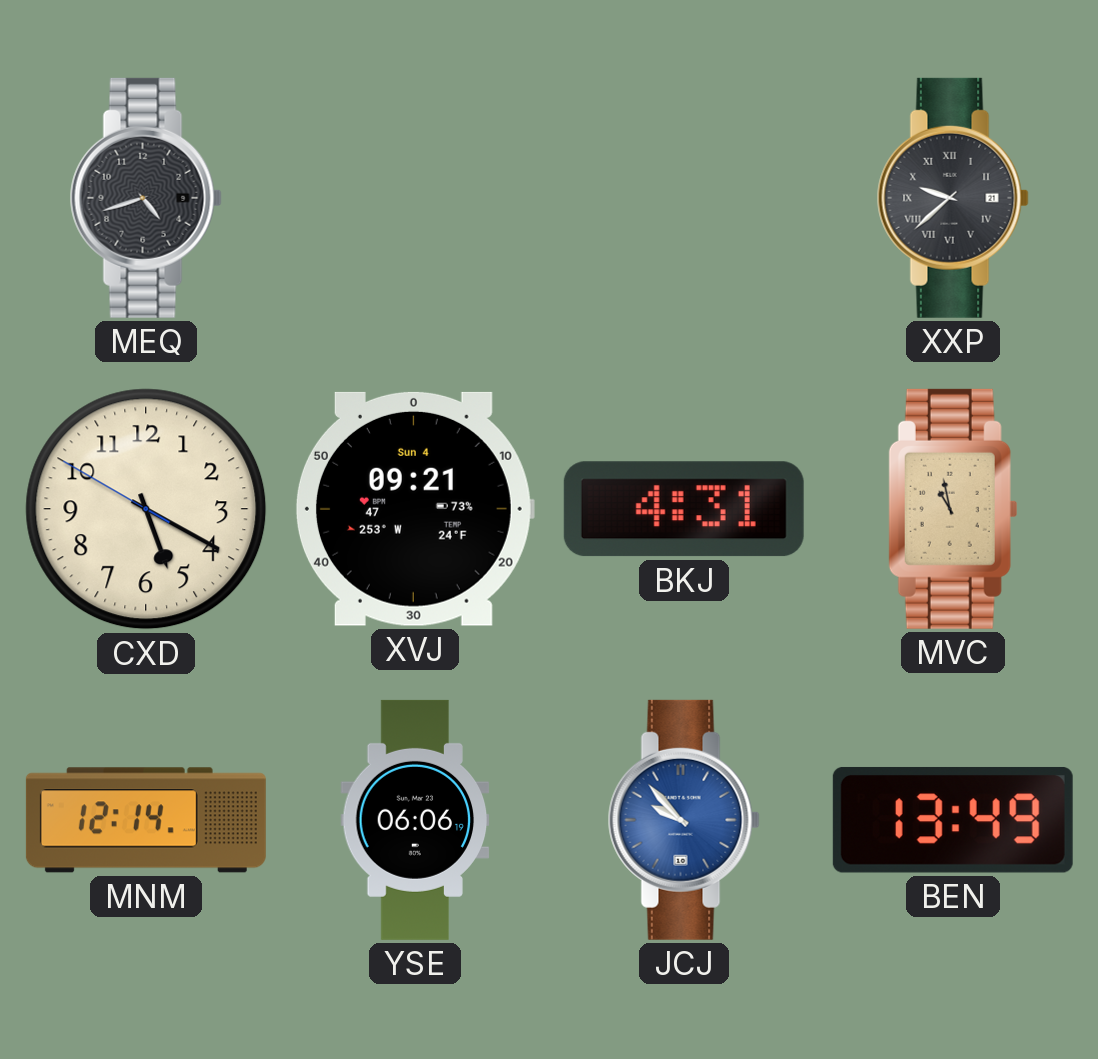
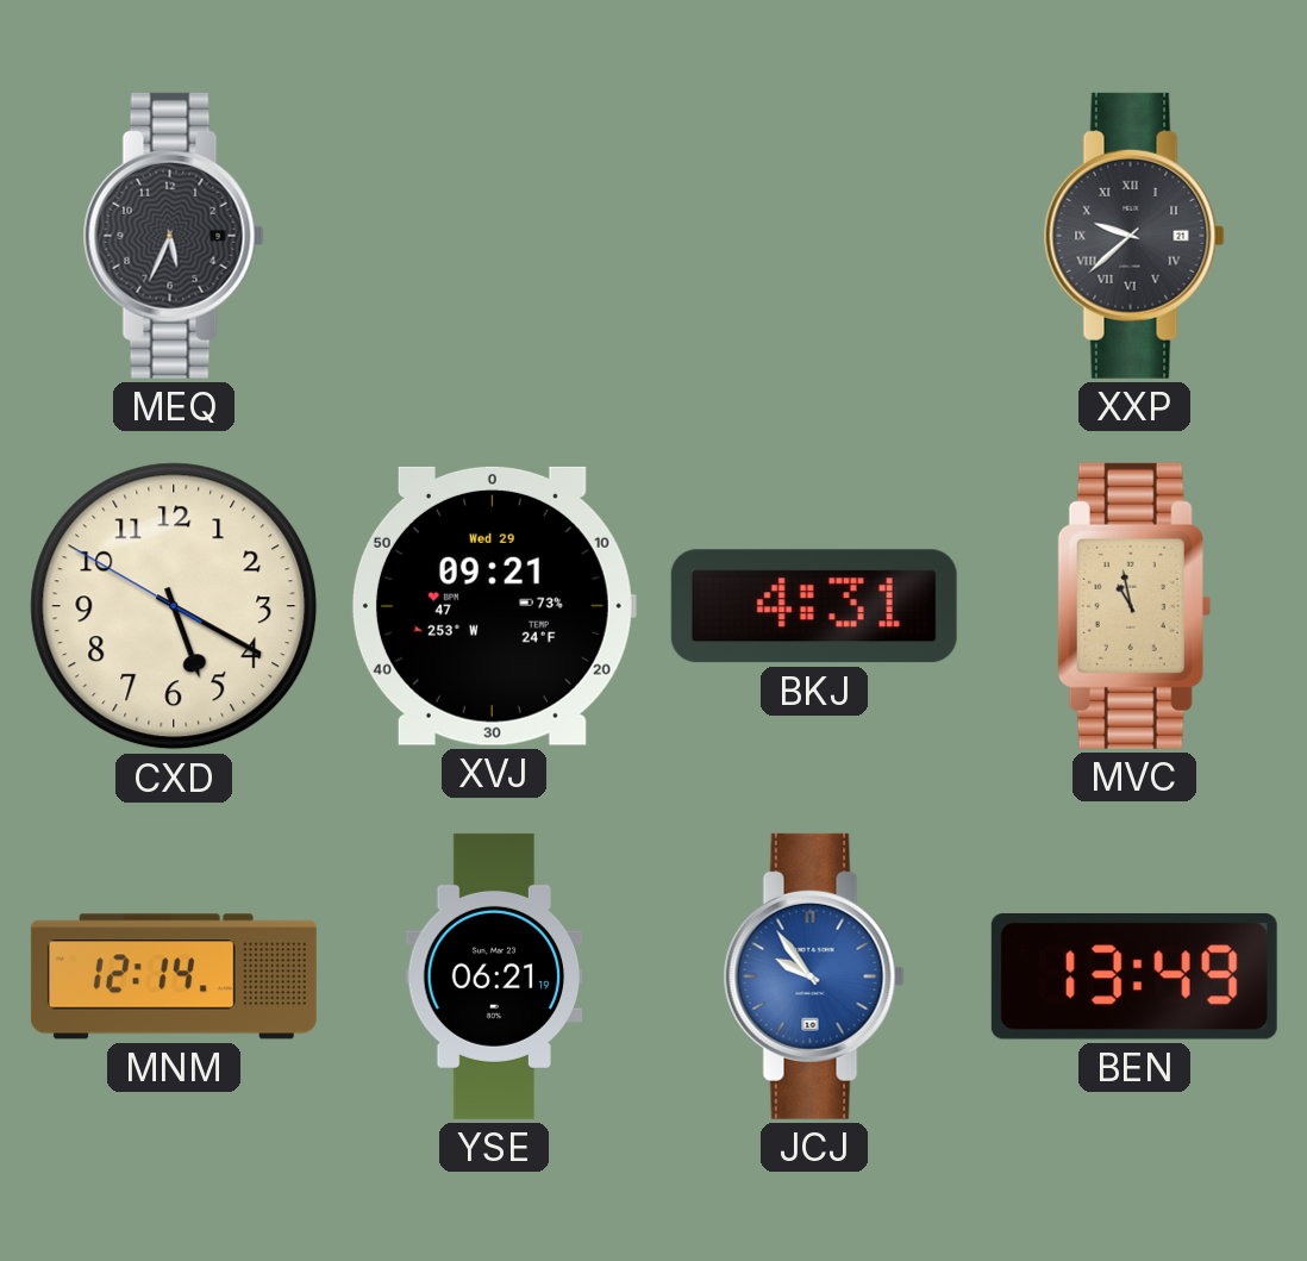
MEQ: 4:42 -> 5:34
XVJ date: Sun 4 -> Wed 29
YSE: 06:06 -> 06:21
JCJ: 9:53 -> 9:54
